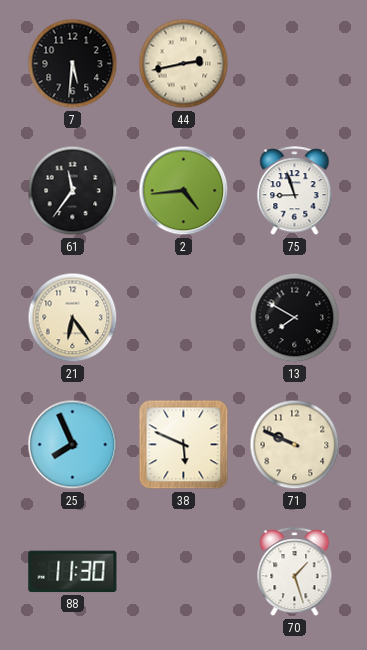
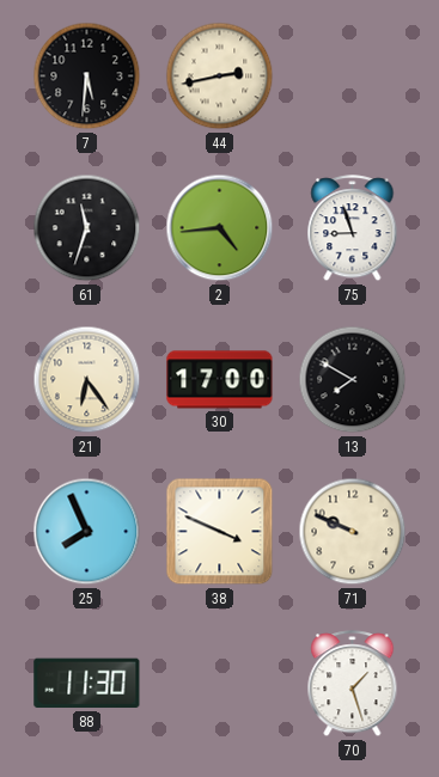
61: 11:36 -> 11:33
30: none -> 17:00
38: 5:49 -> 3:49
